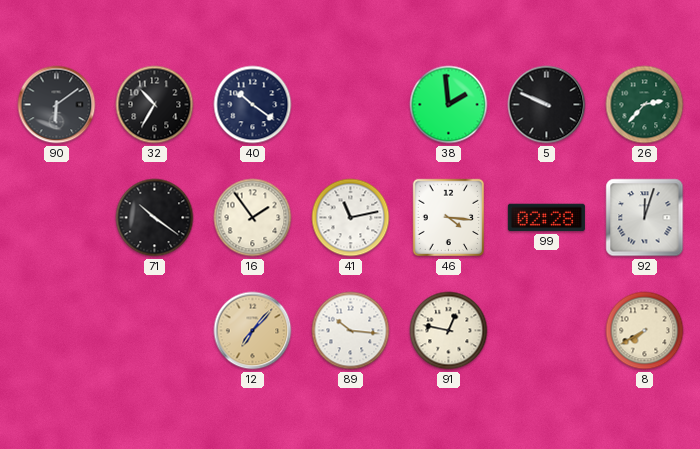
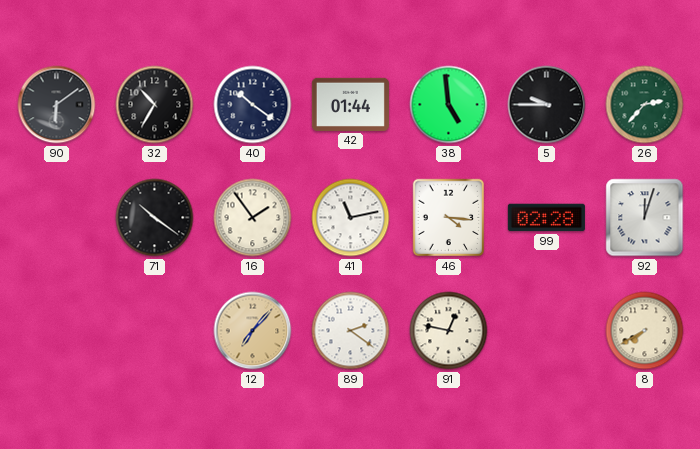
42: none -> 01:44
38: 1:59 -> 4:59
5: 9:49 -> 9:45
89: 10:16 -> 2:21
